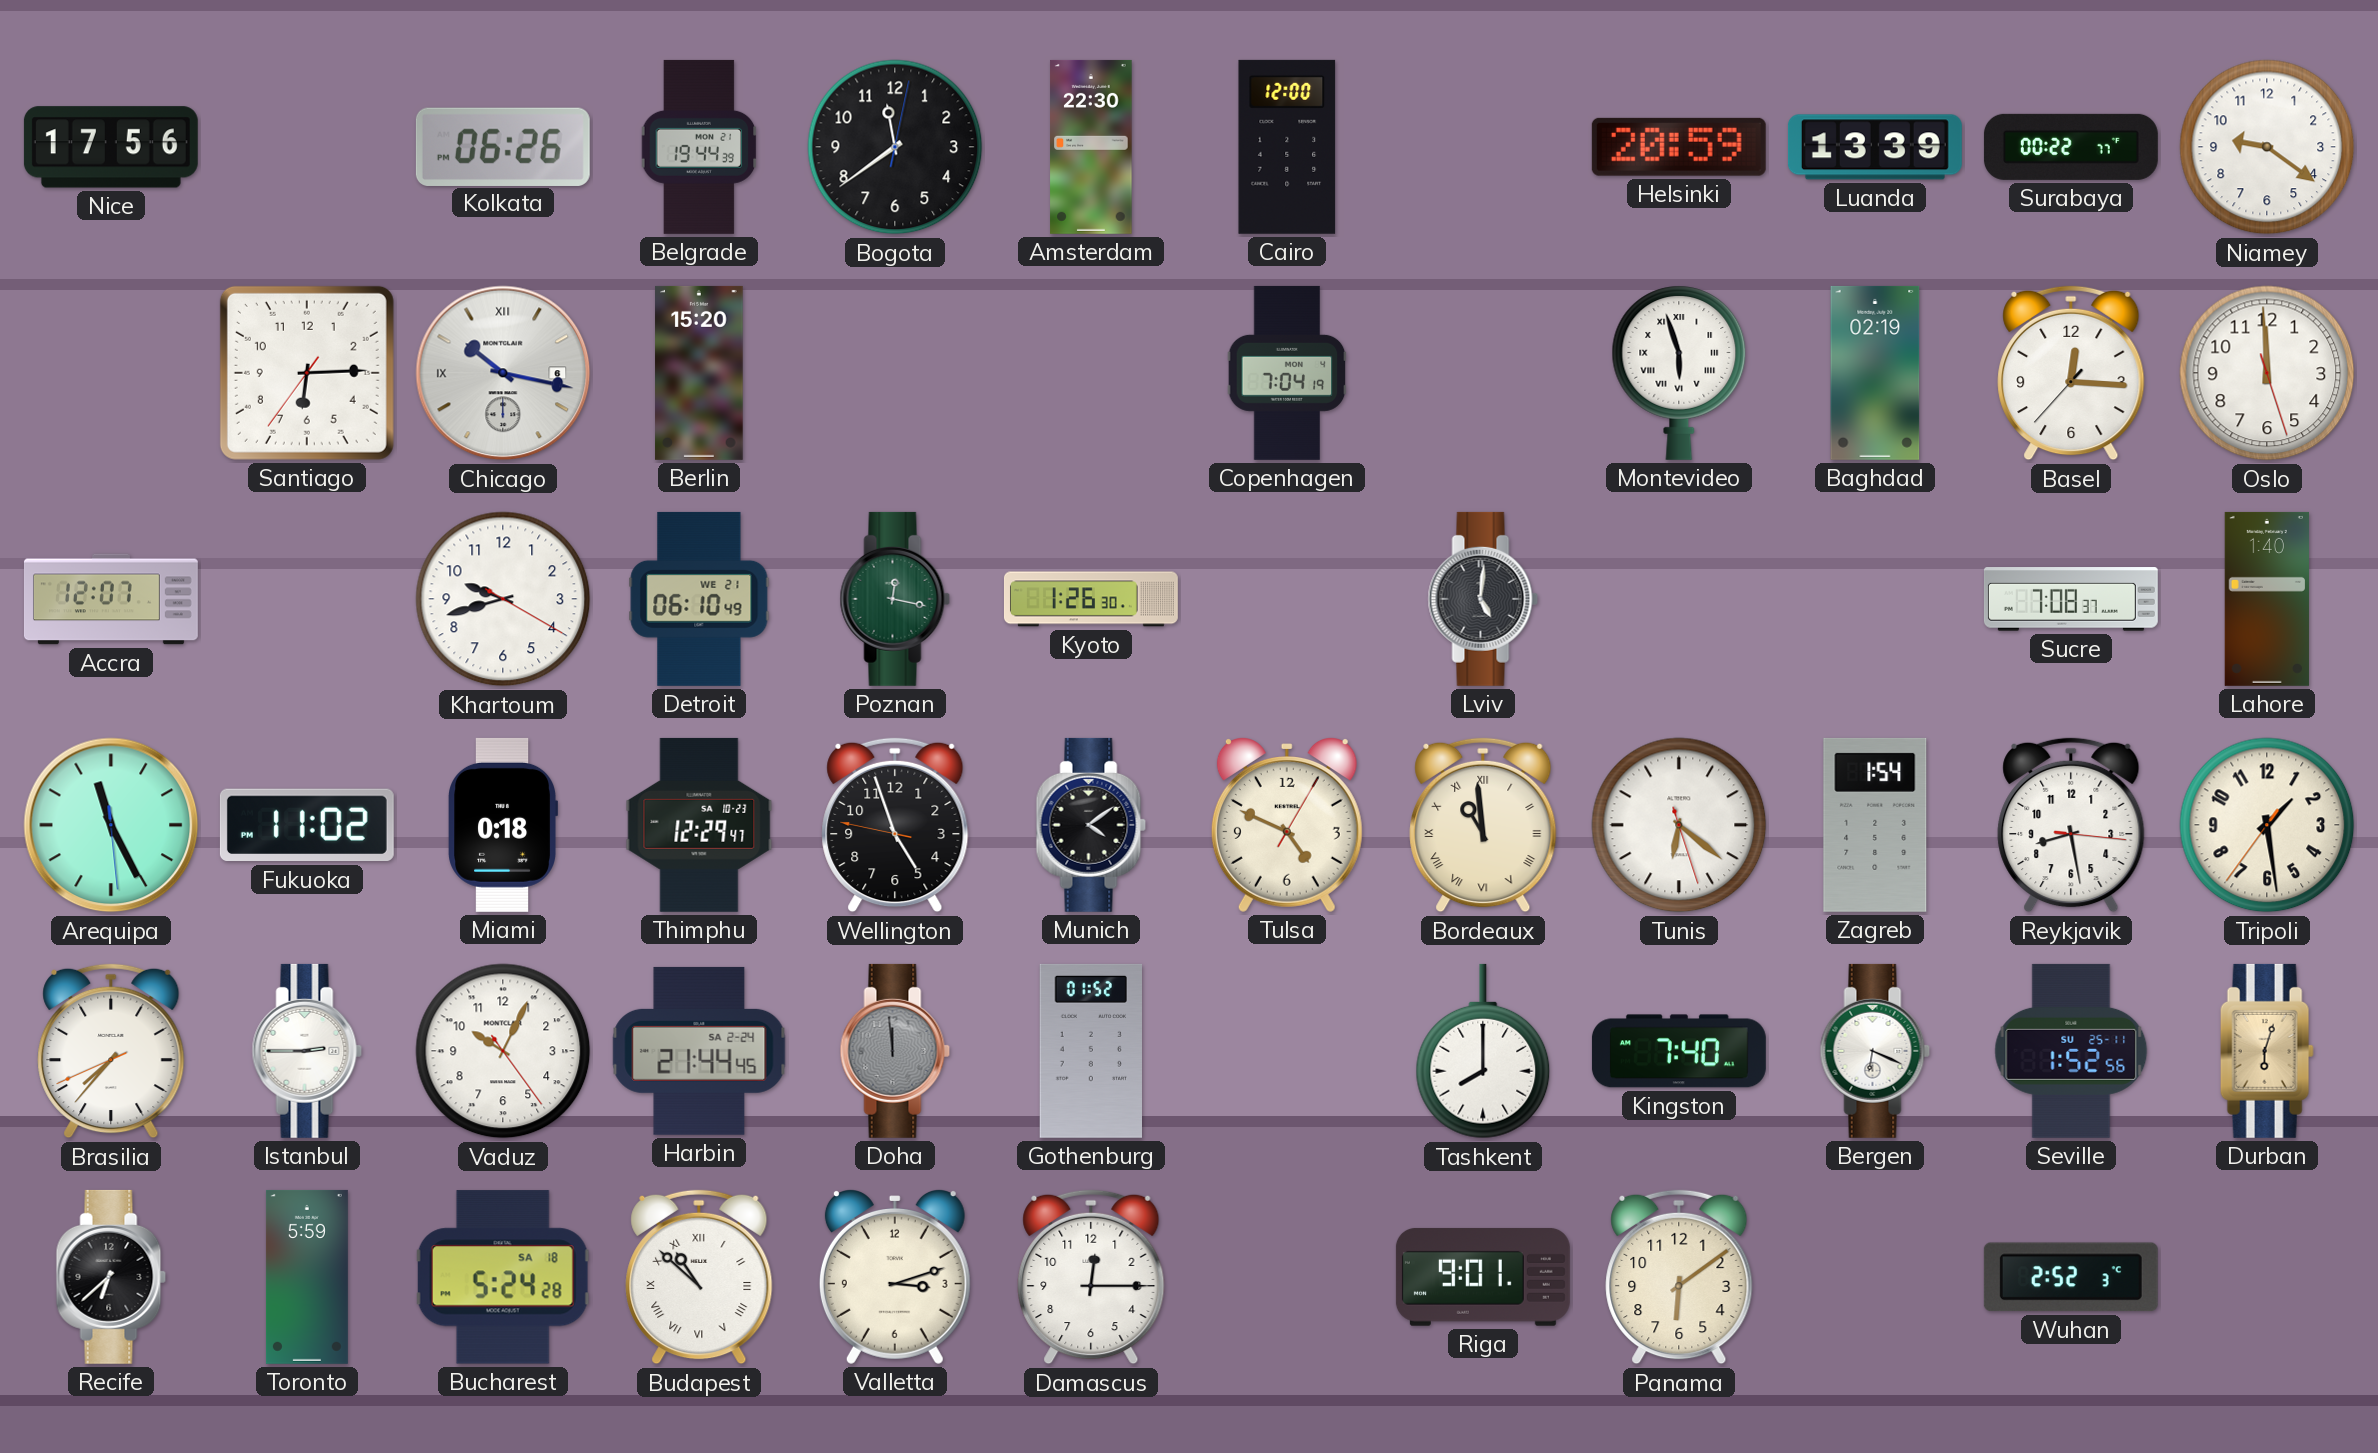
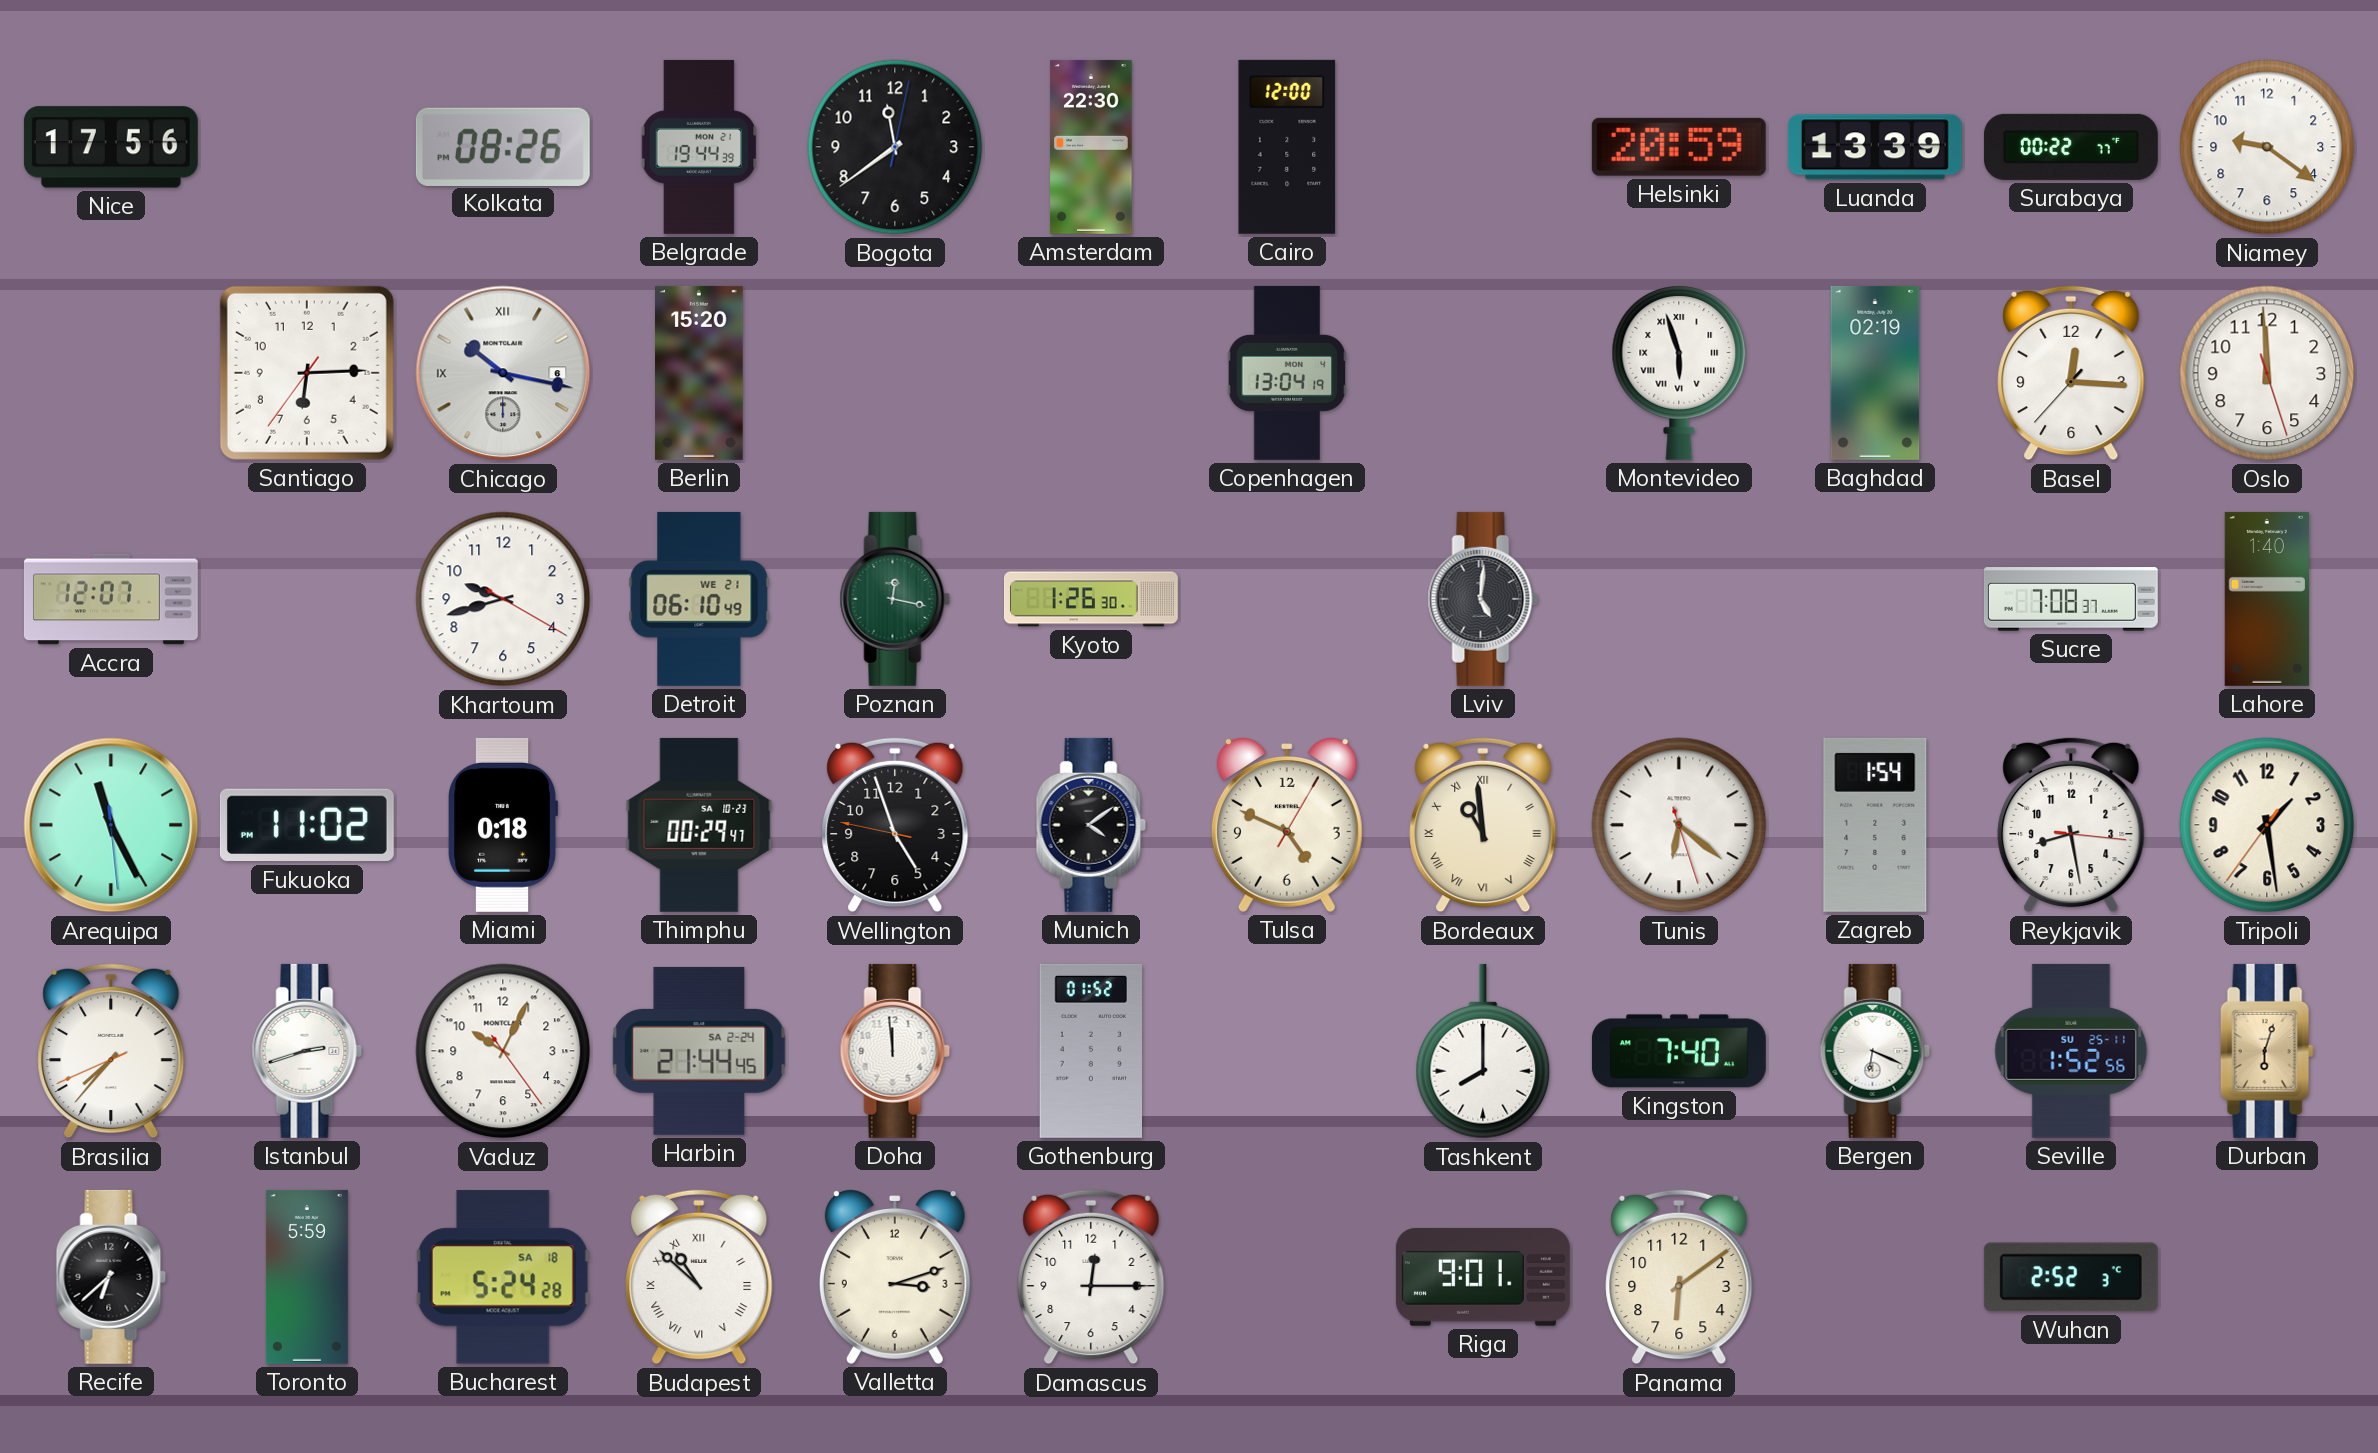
Kolkata: 06:26 -> 08:26
Copenhagen: 7:04 -> 13:04
Thimphu: 12:29 -> 00:29
Istanbul: 2:45 -> 2:42
Doha dial: grey -> white
